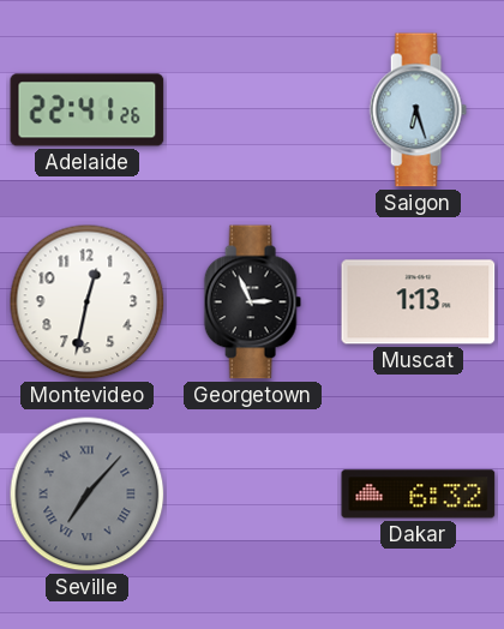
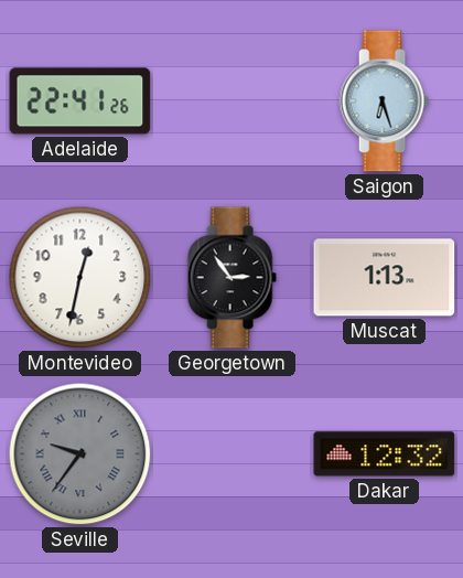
Georgetown: 2:56 -> 2:54
Seville: 7:07 -> 9:36
Dakar: 6:32 -> 12:32
